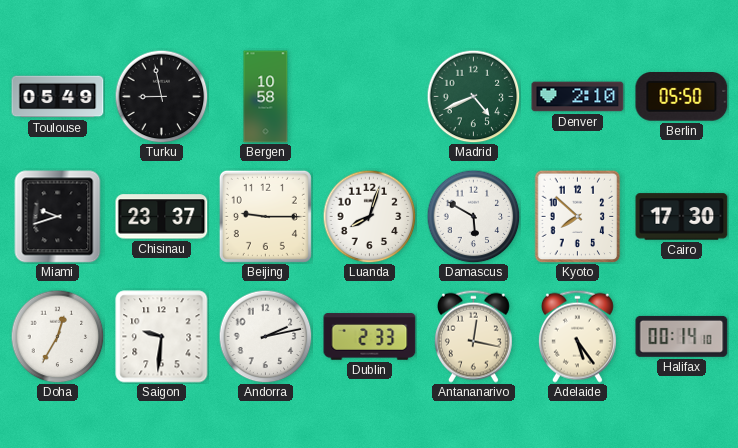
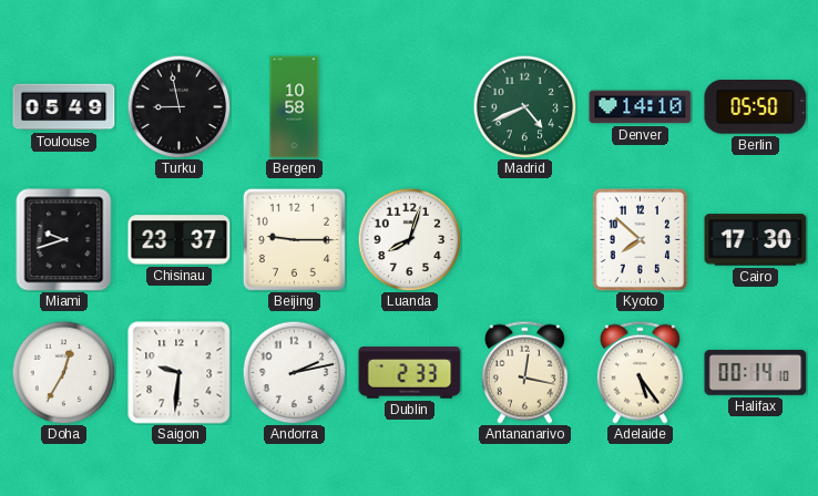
Denver: 2:10 -> 14:10
Damascus: 5:50 -> none
